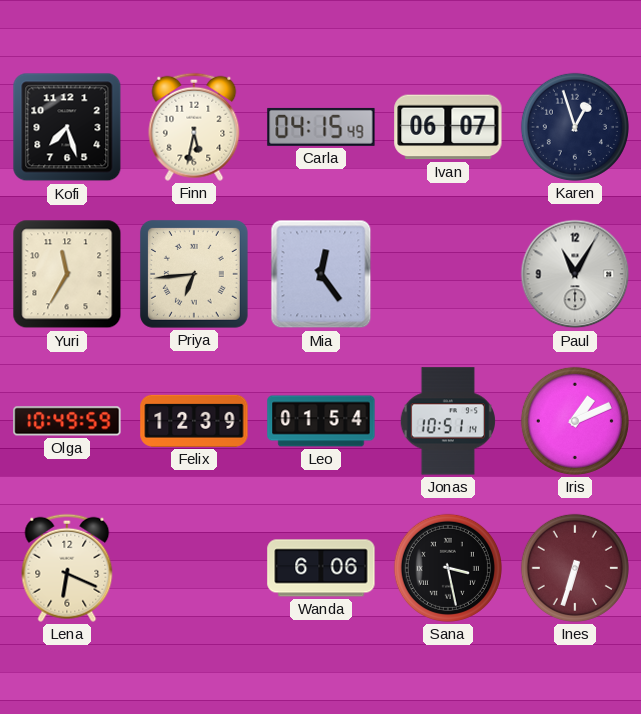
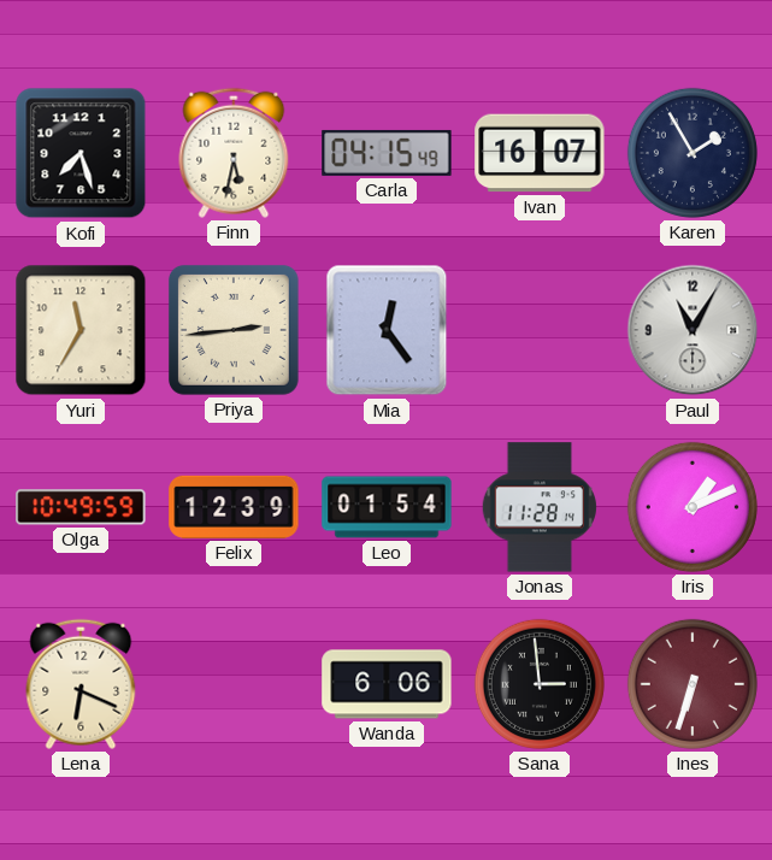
Ivan: 06:07 -> 16:07
Karen: 12:57 -> 1:55
Priya: 6:44 -> 2:44
Jonas: 10:51 -> 11:28
Sana: 3:28 -> 2:59
